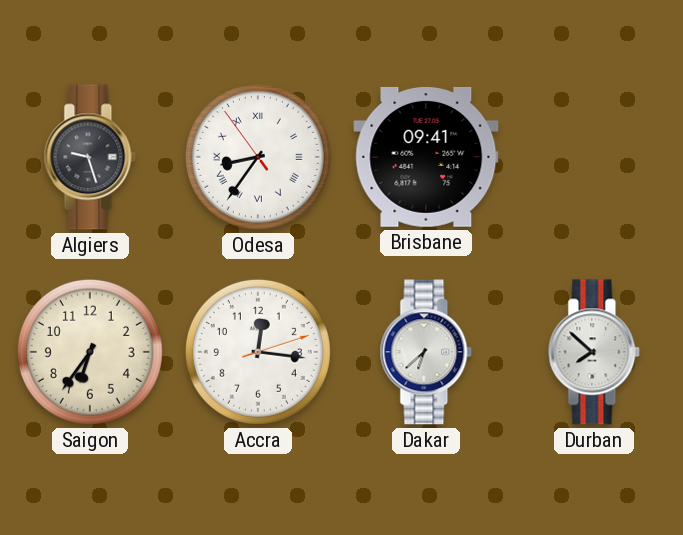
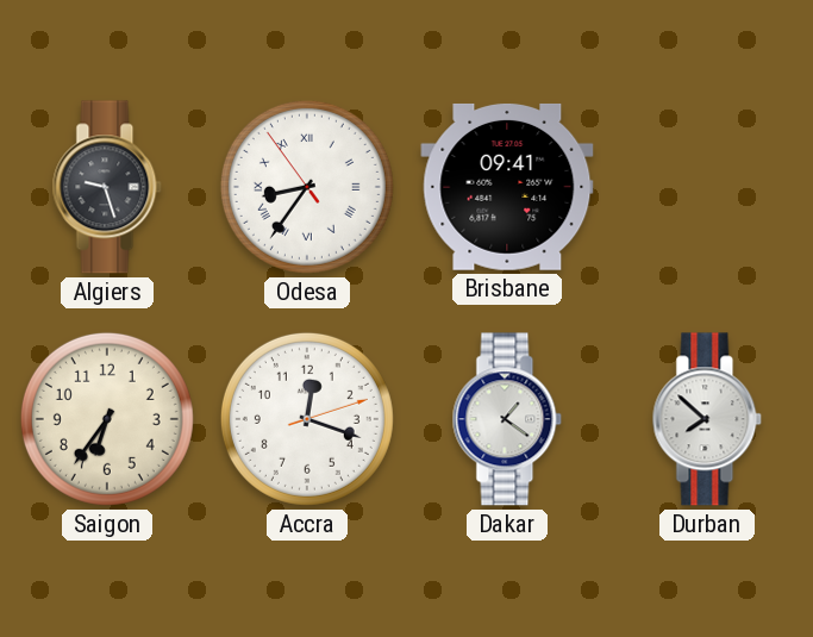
Accra: 12:16 -> 12:18
Dakar: 6:38 -> 1:21
